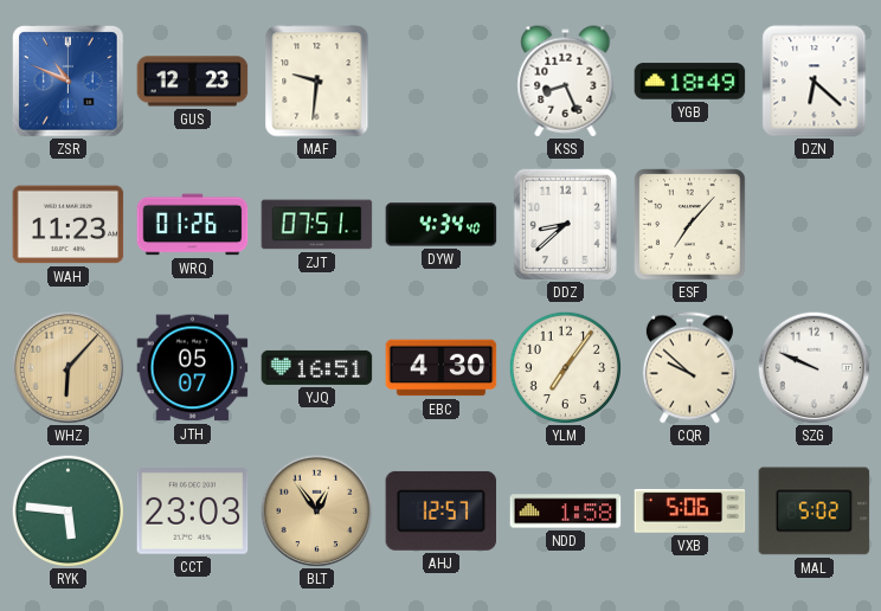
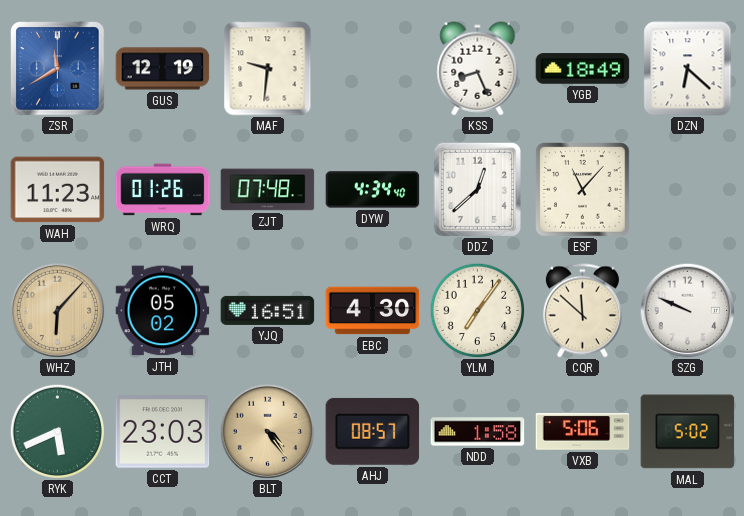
ZSR: 10:49 -> 11:40
GUS: 12:23 -> 12:19
ZJT: 07:51 -> 07:48
DDZ: 8:38 -> 12:38
ESF: 7:07 -> 11:07
JTH: 05:07 -> 05:02
CQR: 9:52 -> 11:52
RYK: 5:46 -> 5:41
BLT: 12:54 -> 4:24
AHJ: 12:57 -> 08:57
